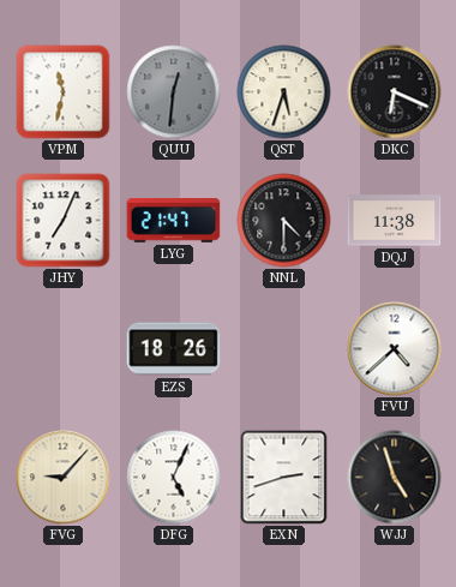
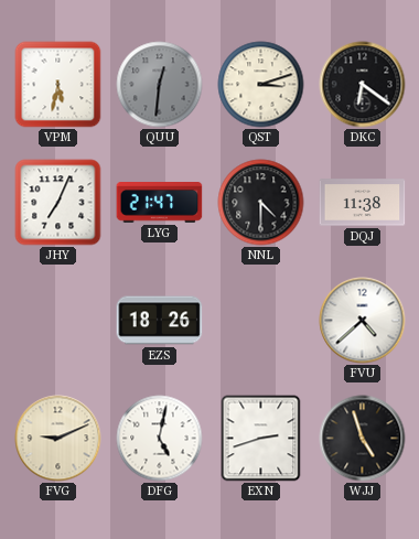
VPM: 11:32 -> 5:32
QST: 5:33 -> 3:12
DKC: 6:19 -> 6:21
FVG: 9:07 -> 9:11
DFG: 5:04 -> 5:02
